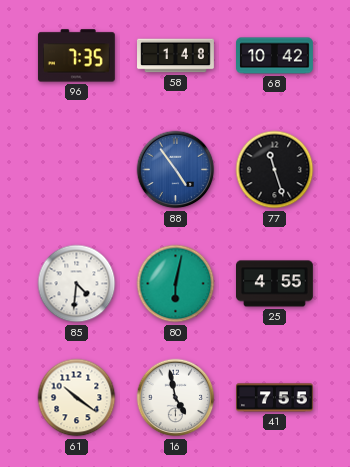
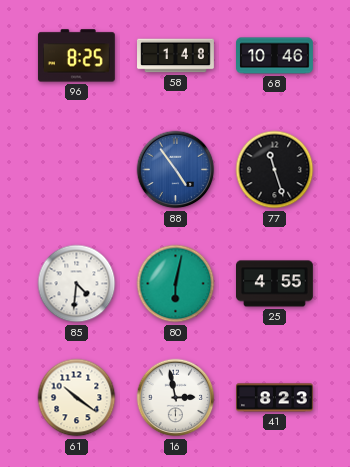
96: 7:35 -> 8:25
68: 10:42 -> 10:46
16: 4:58 -> 2:58
41: 7:55 -> 8:23
